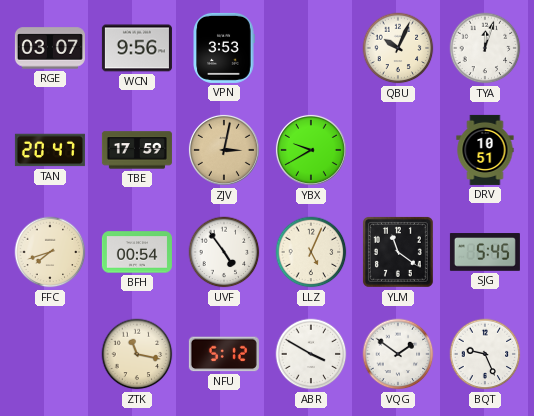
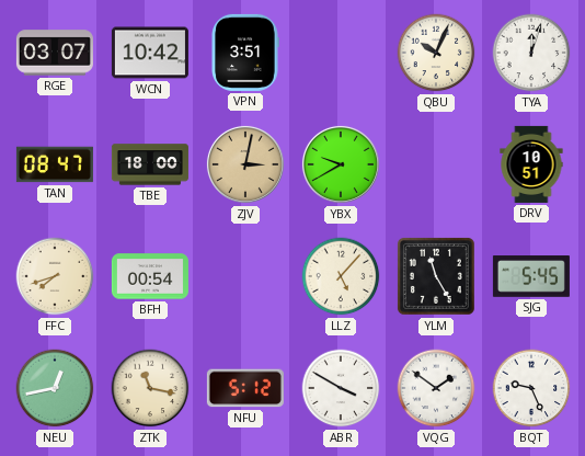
WCN: 9:56 -> 10:42
VPN: 3:53 -> 3:51
TAN: 20:47 -> 08:47
TBE: 17:59 -> 18:00
UVF: 4:54 -> none
LLZ: 5:04 -> 5:07
YLM: 11:21 -> 11:25
NEU: none -> 12:43
